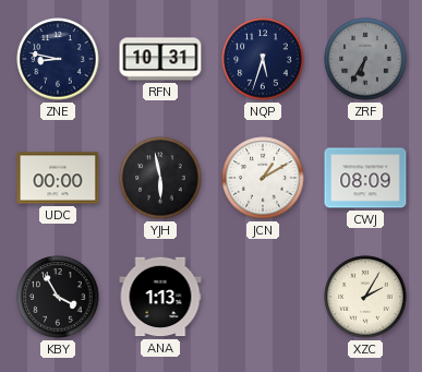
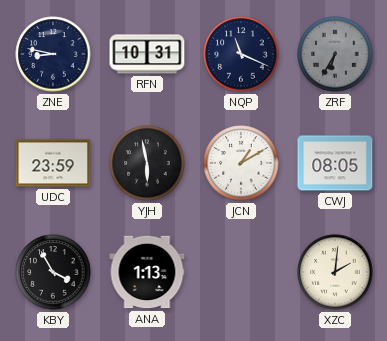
NQP: 5:33 -> 11:19
UDC: 00:00 -> 23:59
CWJ: 08:09 -> 08:05
XZC: 2:05 -> 2:01
